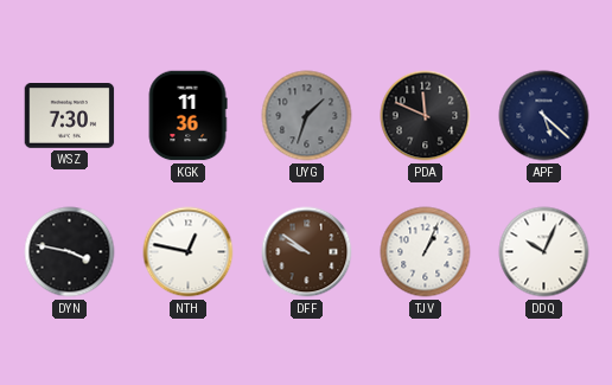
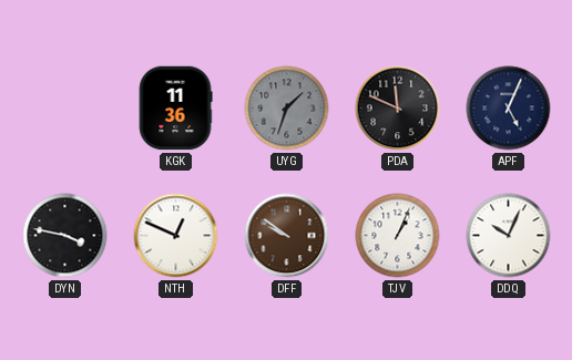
WSZ: 7:30 -> none
APF: 5:22 -> 5:04
NTH: 12:47 -> 12:49
